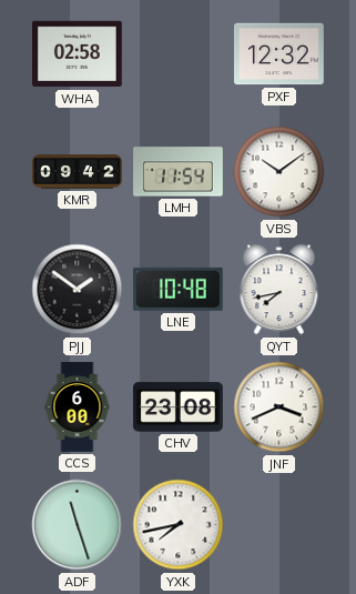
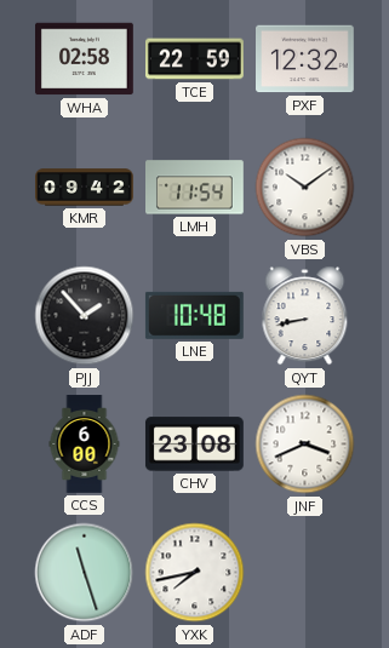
TCE: none -> 22:59
PJJ: 1:51 -> 1:53
QYT: 7:43 -> 8:43
